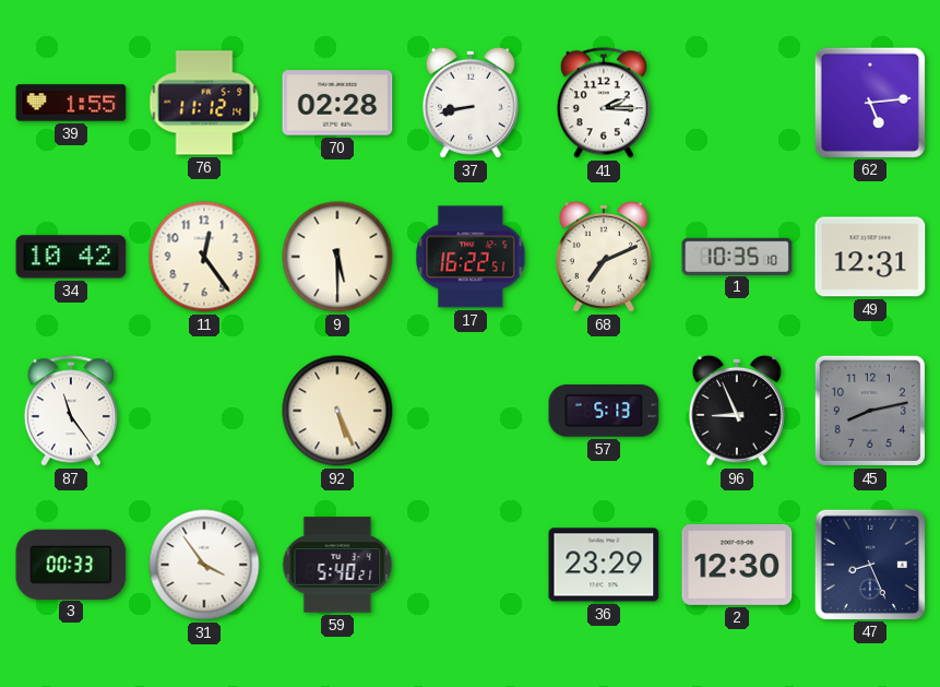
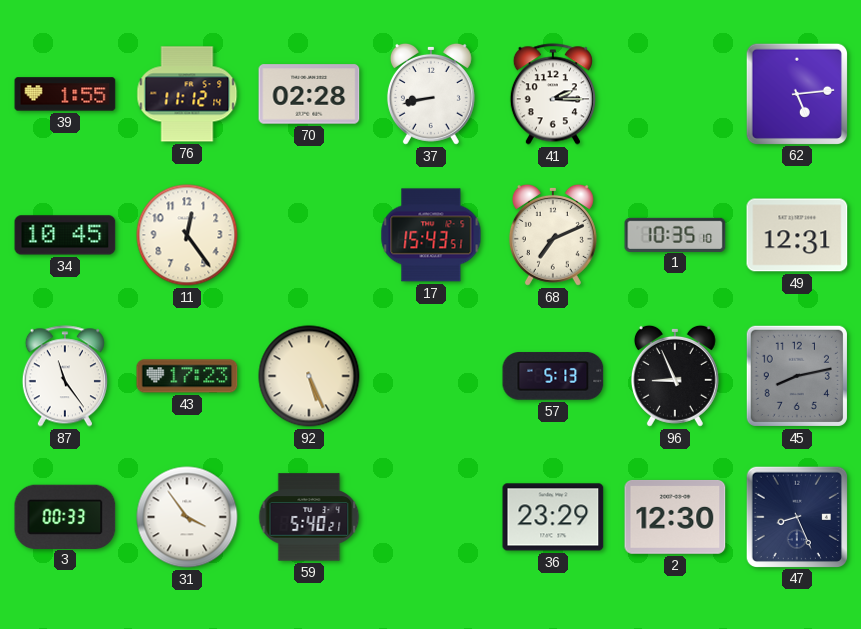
34: 10:42 -> 10:45
9: 5:30 -> none
17: 16:22 -> 15:43
43: none -> 17:23
